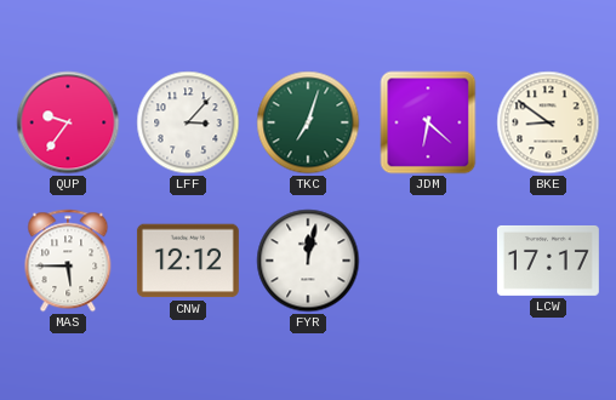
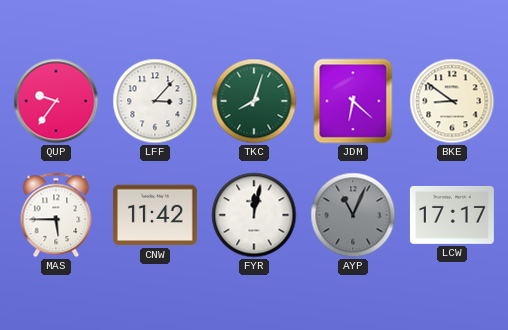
TKC: 7:03 -> 8:03
CNW: 12:12 -> 11:42
AYP: none -> 11:04
